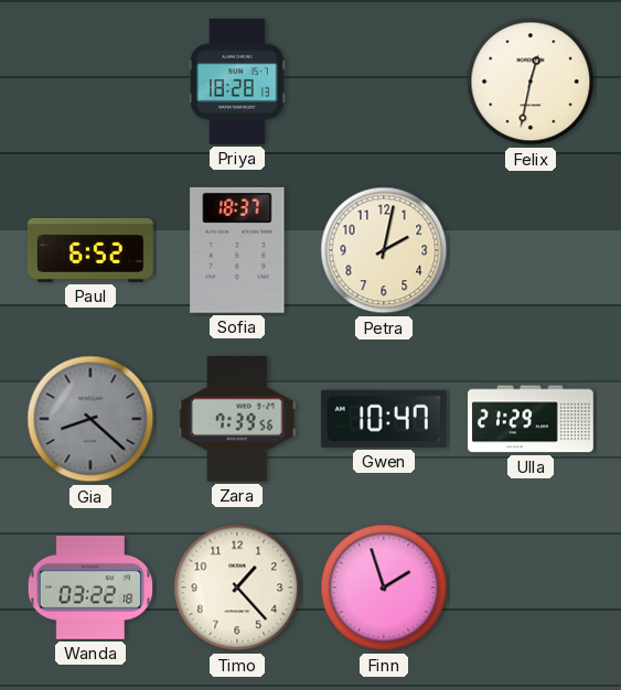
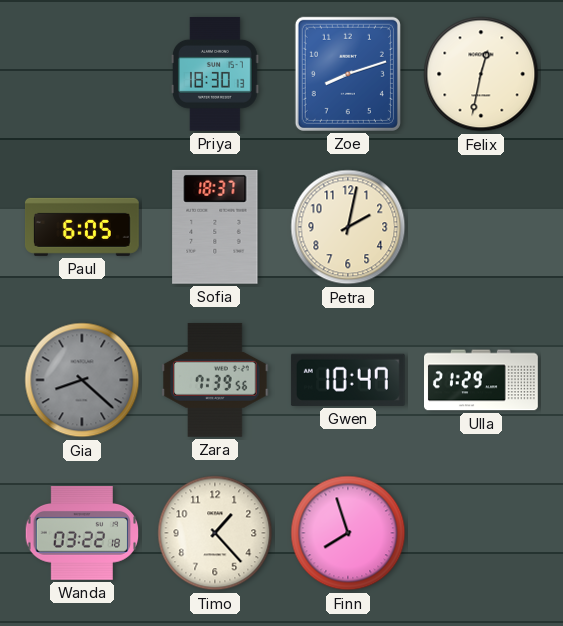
Priya: 18:28 -> 18:30
Zoe: none -> 8:12
Paul: 6:52 -> 6:05
Finn: 1:57 -> 7:57
